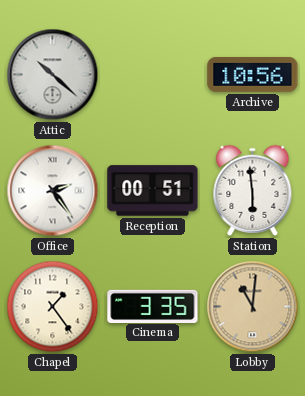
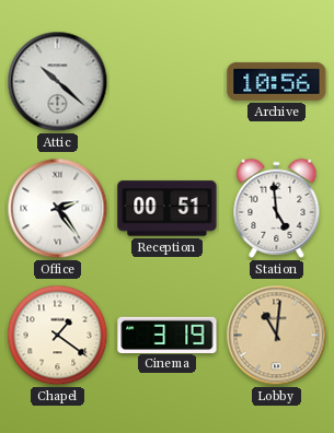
Station: 5:59 -> 4:59
Chapel: 1:24 -> 1:21
Cinema: 3:35 -> 3:19
